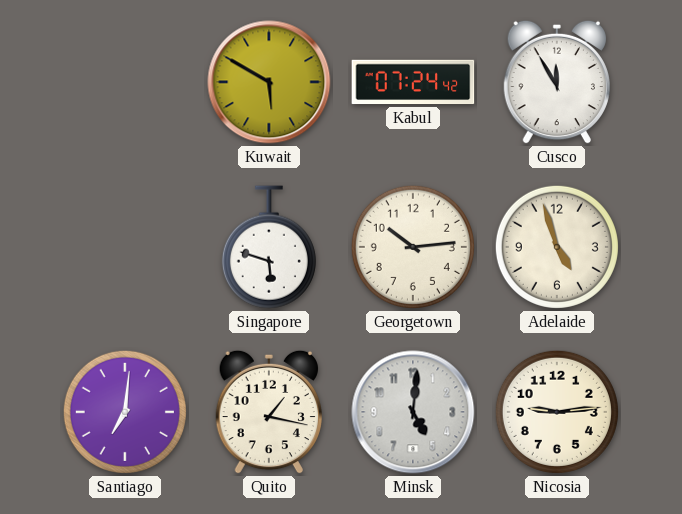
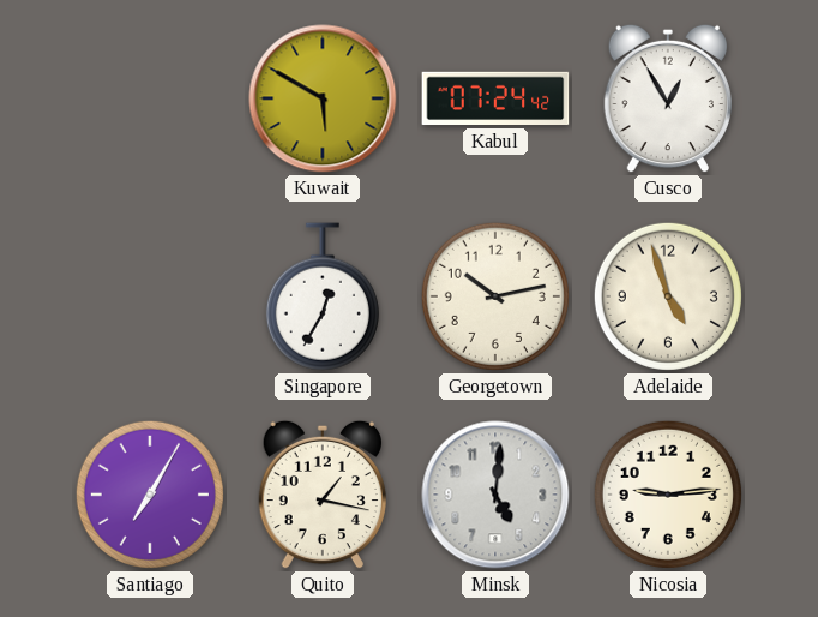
Cusco: 11:55 -> 12:55
Singapore: 5:48 -> 12:35
Georgetown: 10:14 -> 10:13
Santiago: 7:01 -> 7:05
